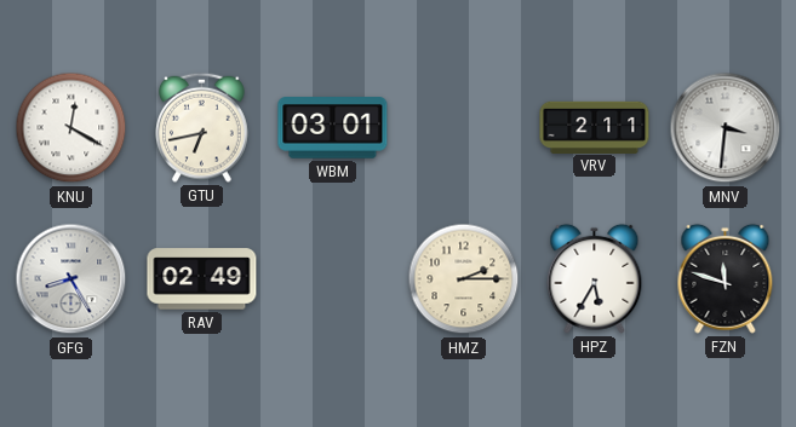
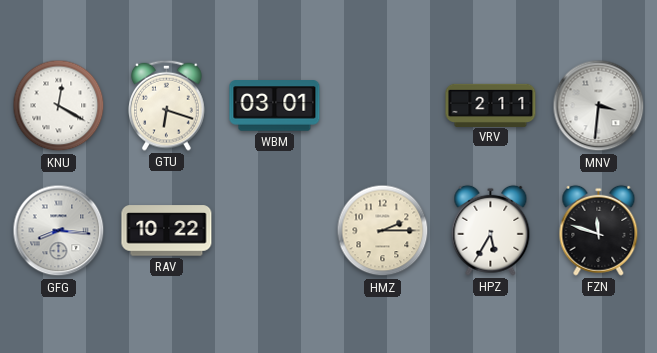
GTU: 6:43 -> 6:18
GFG: 8:25 -> 8:16
RAV: 02:49 -> 10:22
